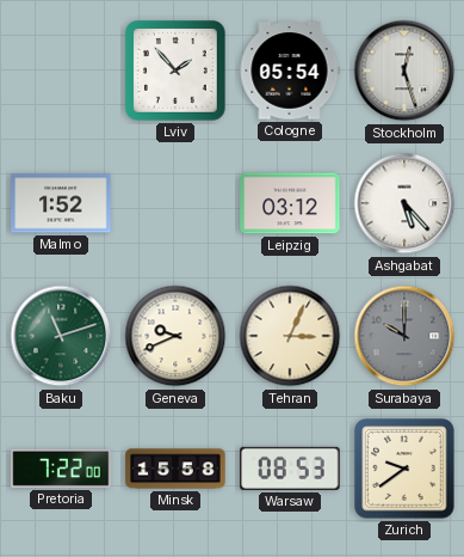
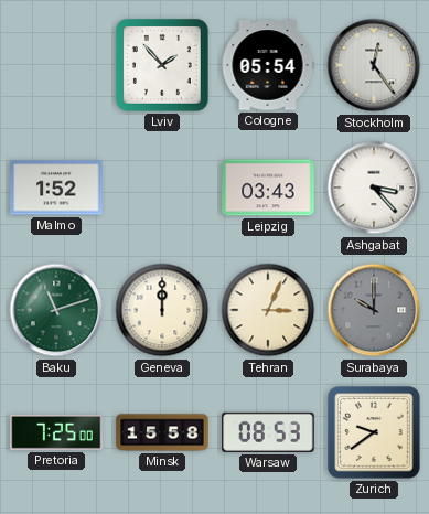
Stockholm: 12:27 -> 12:24
Leipzig: 03:12 -> 03:43
Ashgabat: 5:23 -> 3:23
Geneva: 9:41 -> 12:00
Pretoria: 7:22 -> 7:25
